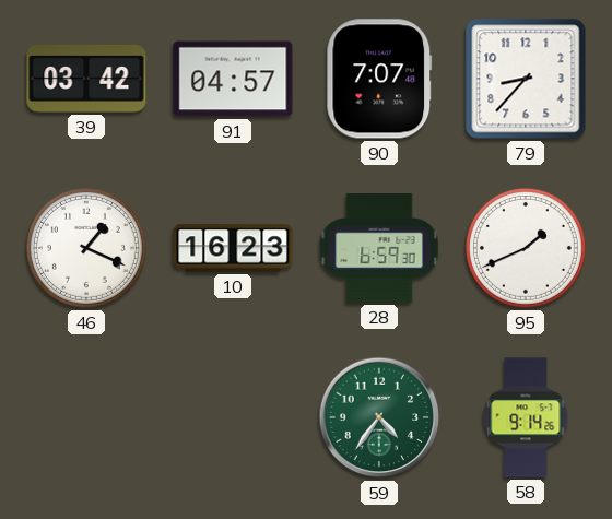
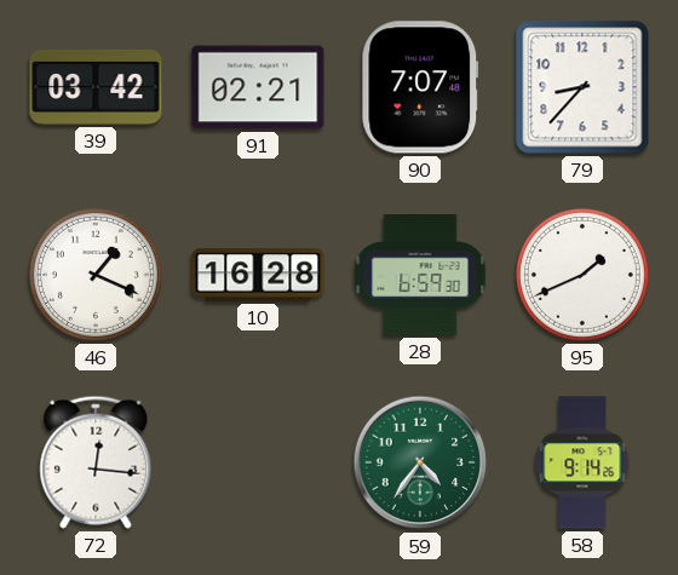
91: 04:57 -> 02:21
10: 16:23 -> 16:28
72: none -> 12:16
